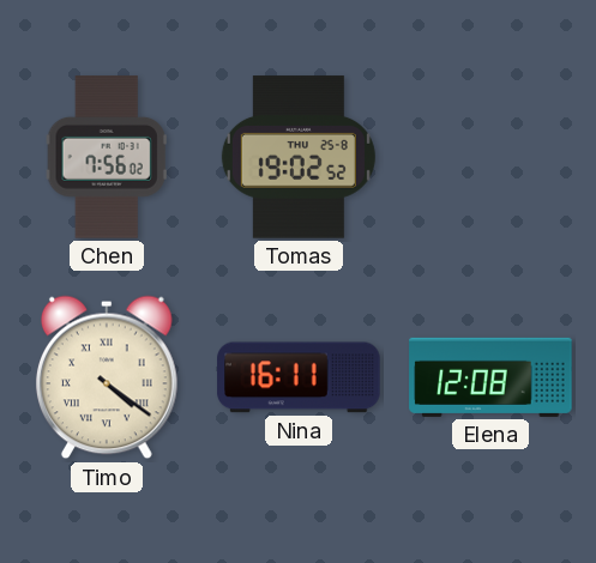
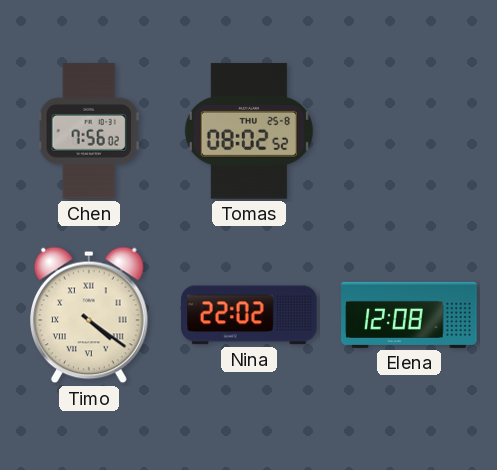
Tomas: 19:02 -> 08:02
Nina: 16:11 -> 22:02
